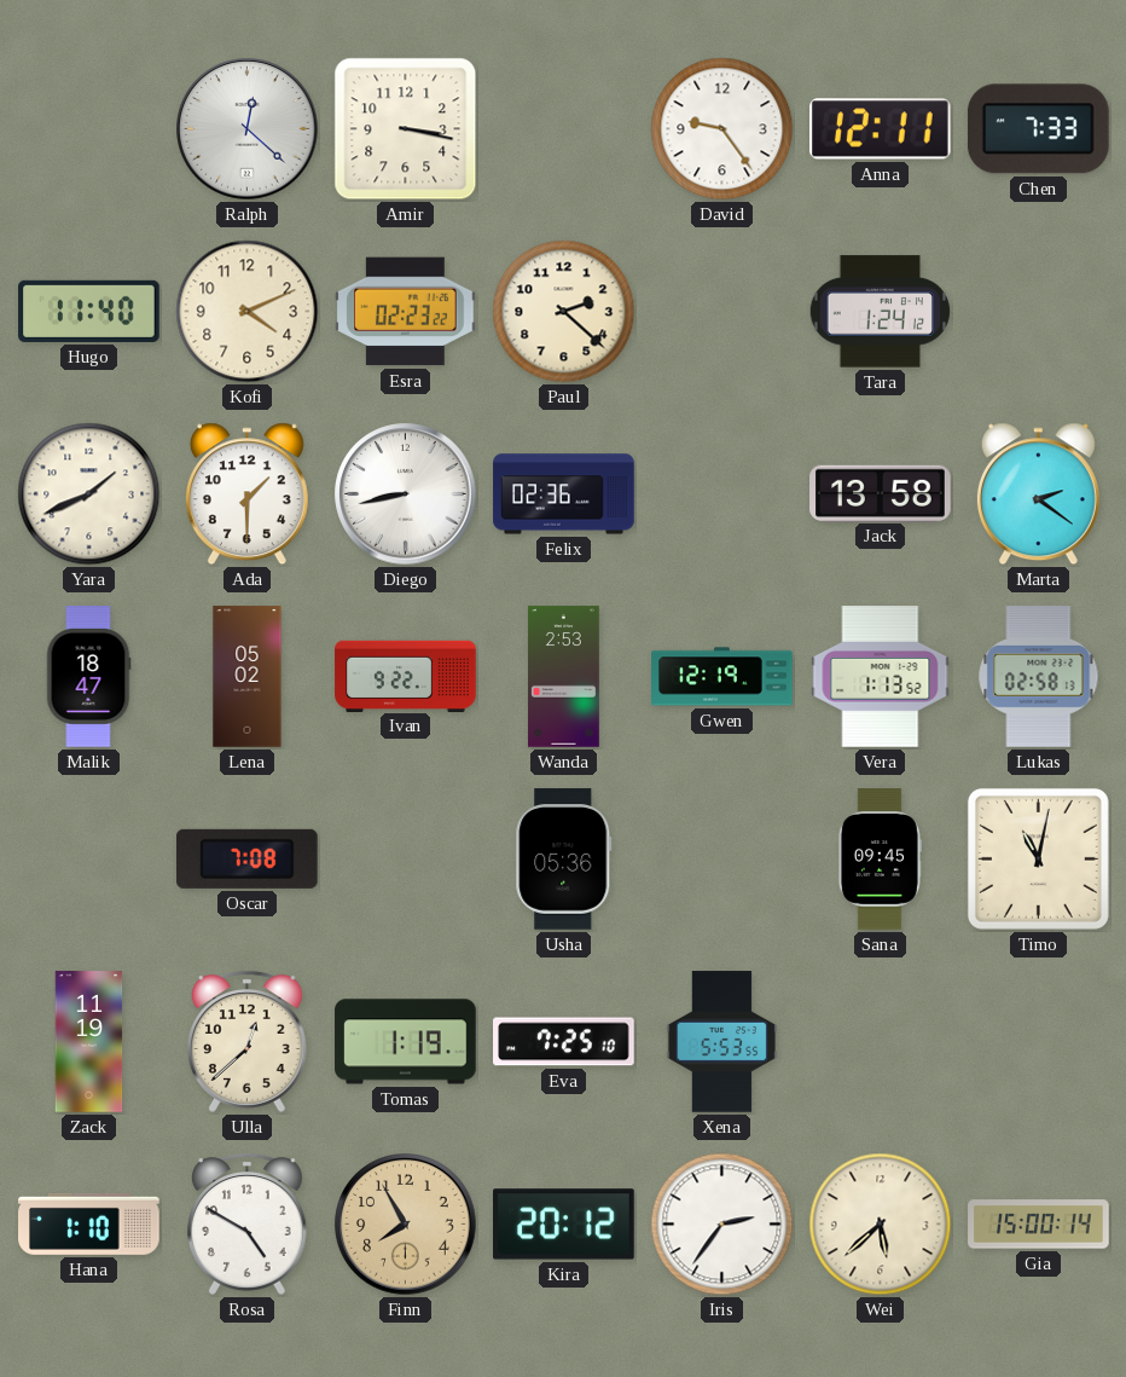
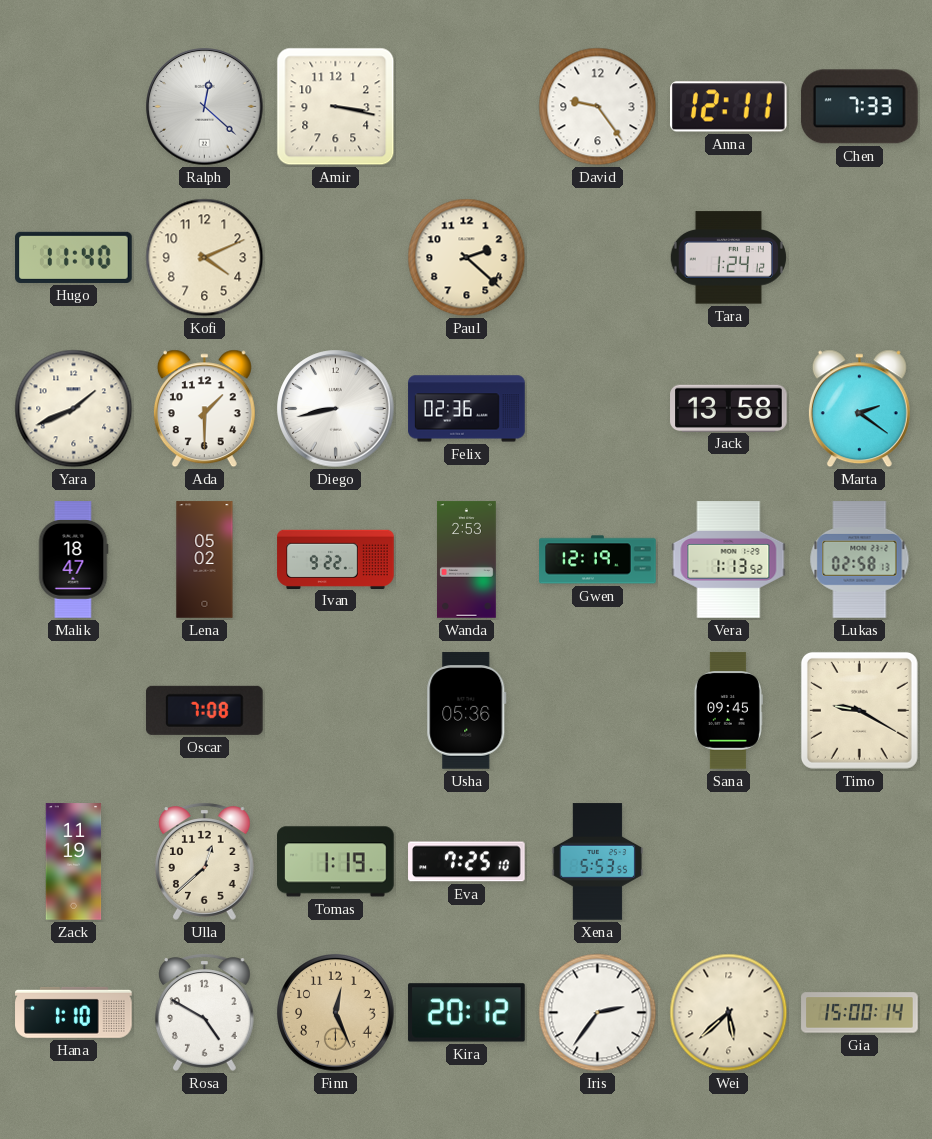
Esra: 02:23 -> none
Timo: 11:02 -> 9:20
Finn: 7:55 -> 12:26
